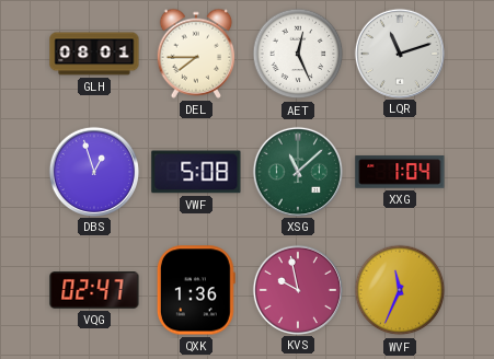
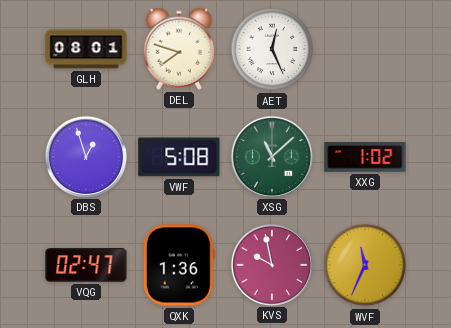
DEL: 7:45 -> 7:48
LQR: 11:12 -> none
XXG: 1:04 -> 1:02
